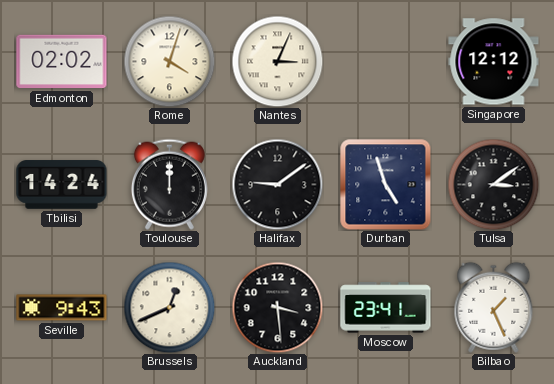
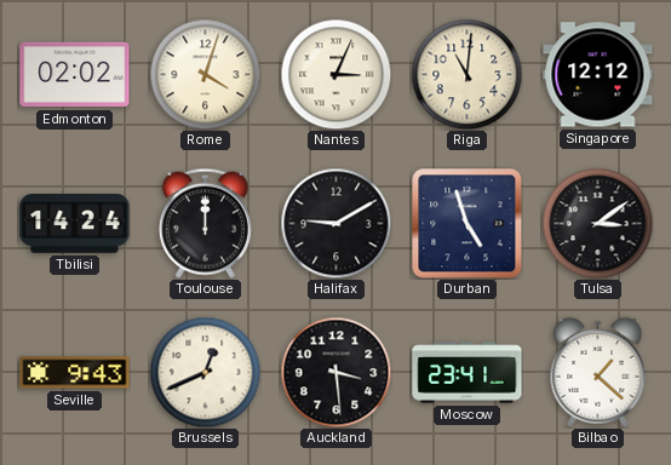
Riga: none -> 11:01
Halifax: 9:09 -> 9:10
Bilbao: 1:26 -> 1:22
